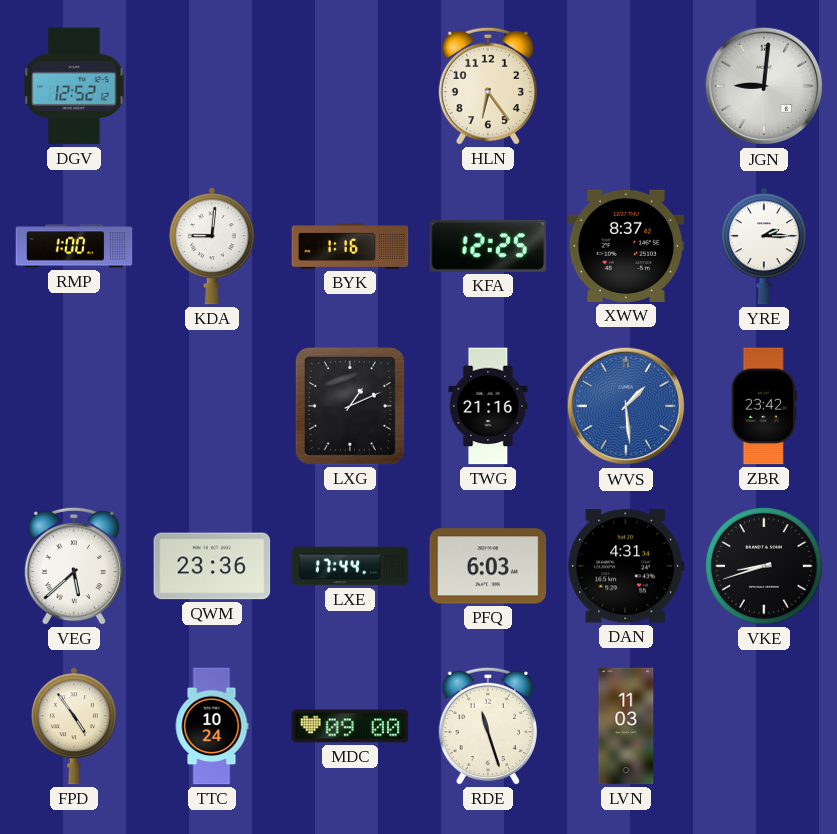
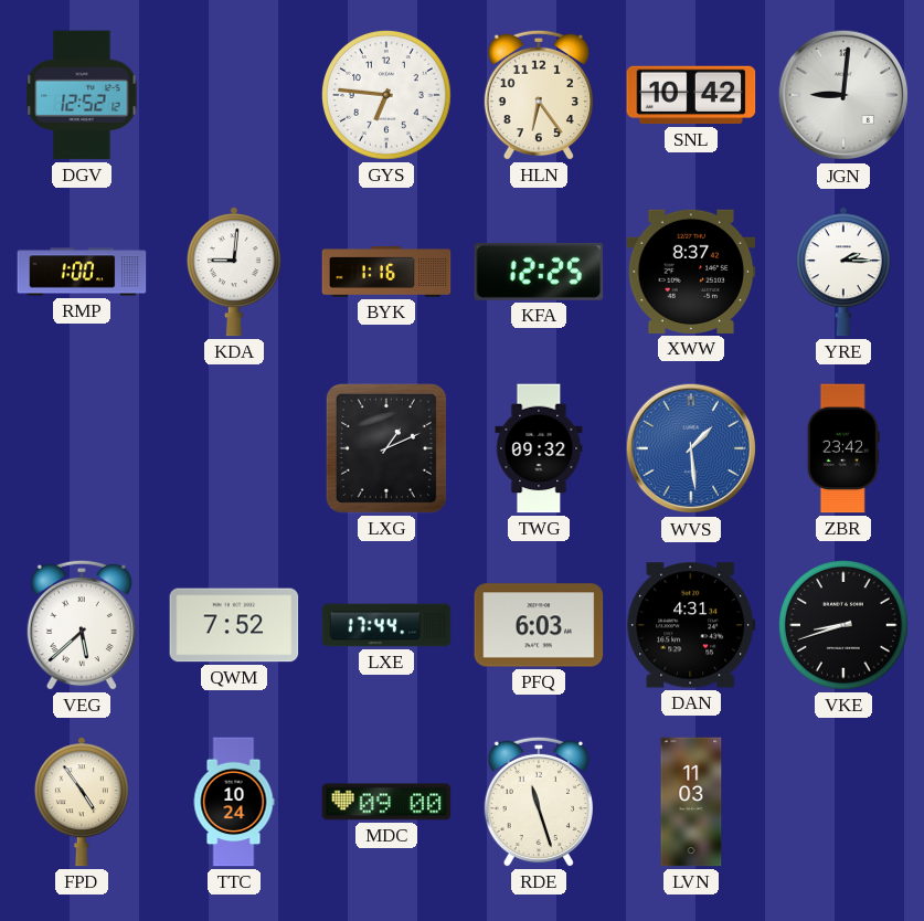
GYS: none -> 6:46
SNL: none -> 10:42
TWG: 21:16 -> 09:32
QWM: 23:36 -> 7:52
